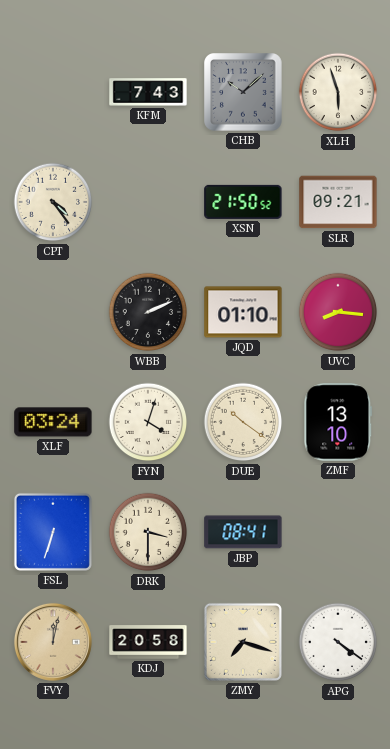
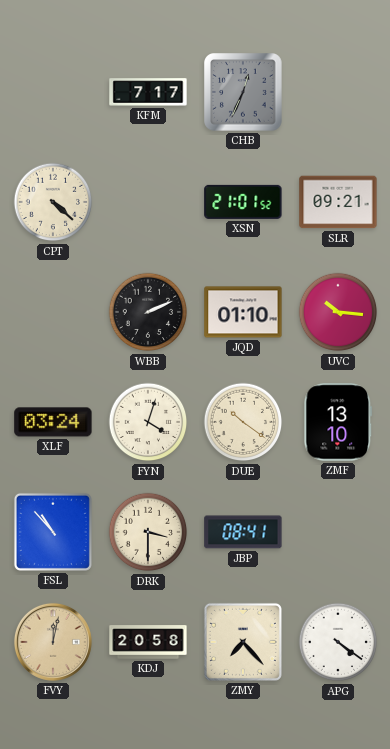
KFM: 7:43 -> 7:17
CHB: 10:08 -> 12:34
XLH: 5:57 -> none
CPT: 4:24 -> 4:22
XSN: 21:50 -> 21:01
UVC: 8:16 -> 10:16
FSL: 6:33 -> 10:53
ZMY: 7:18 -> 7:23
